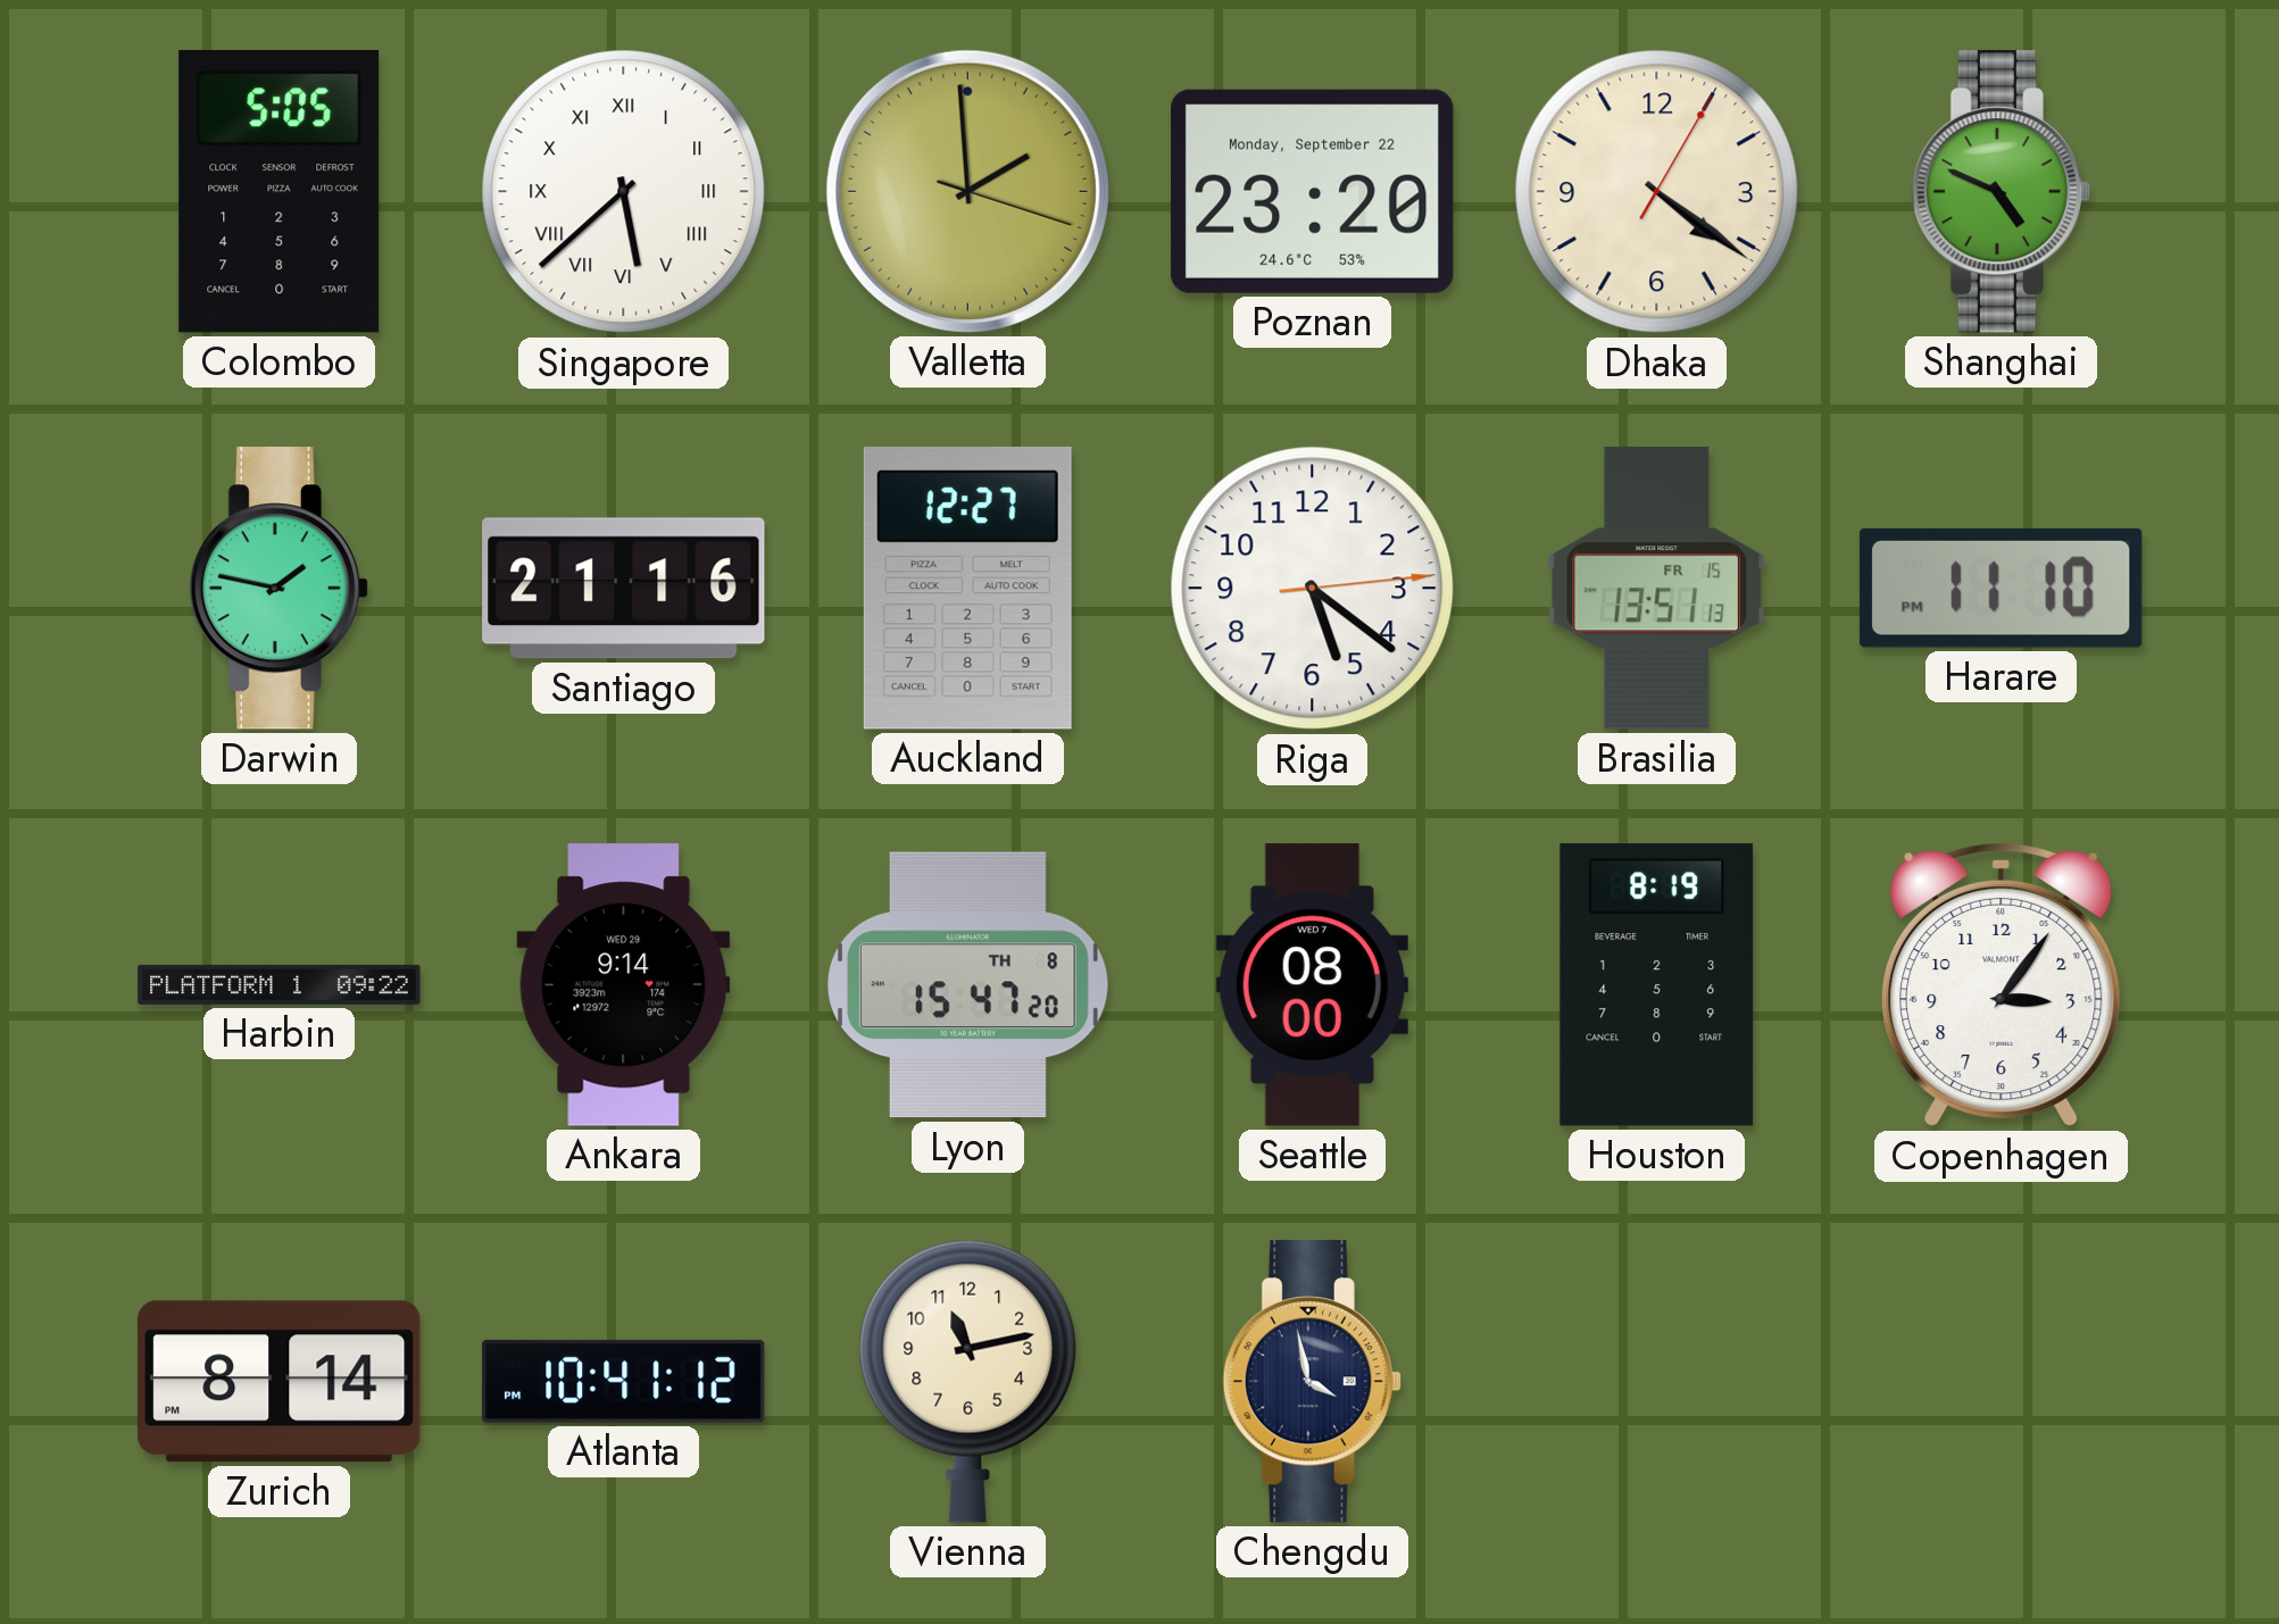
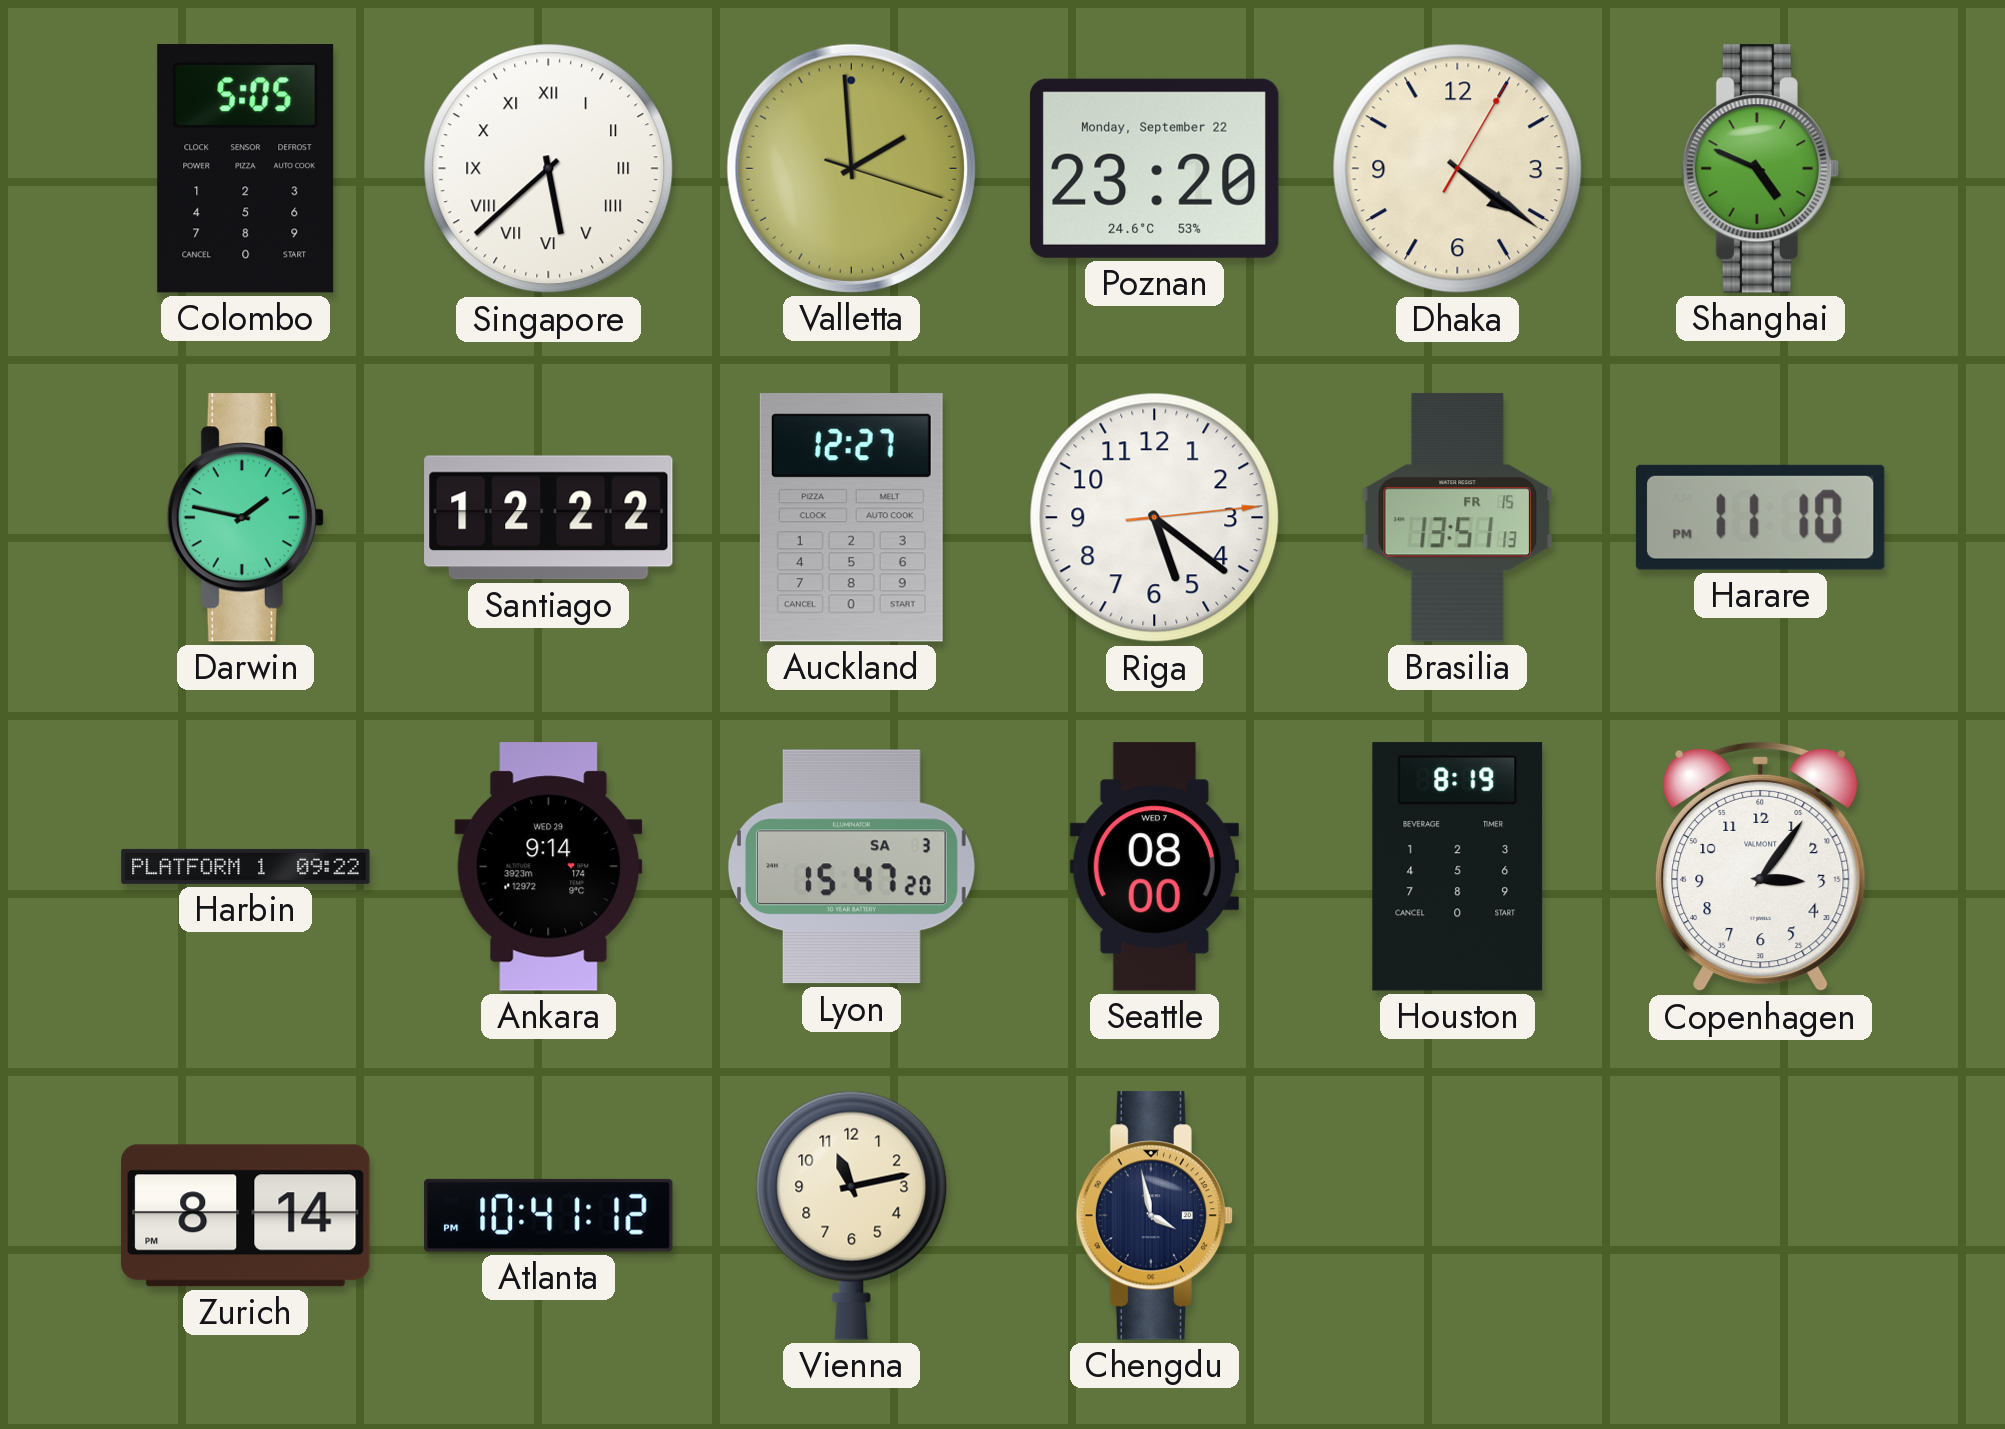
Santiago: 21:16 -> 12:22
Lyon date: TH 8 -> SA 3
